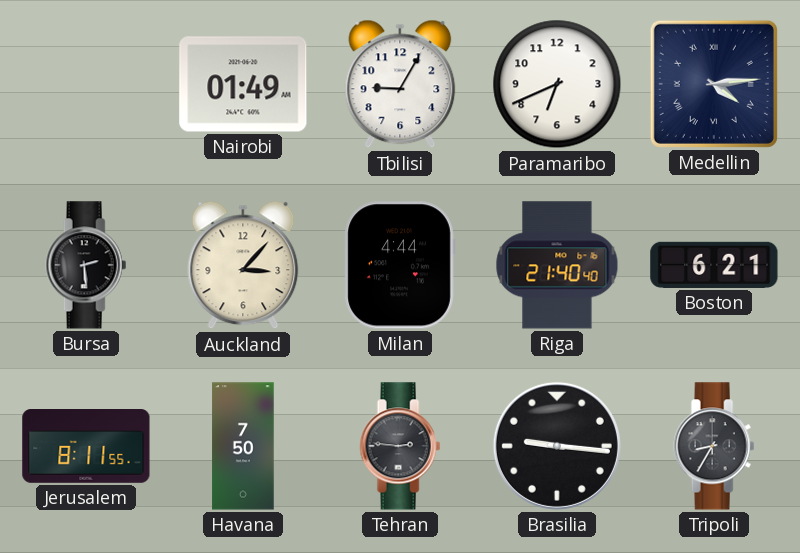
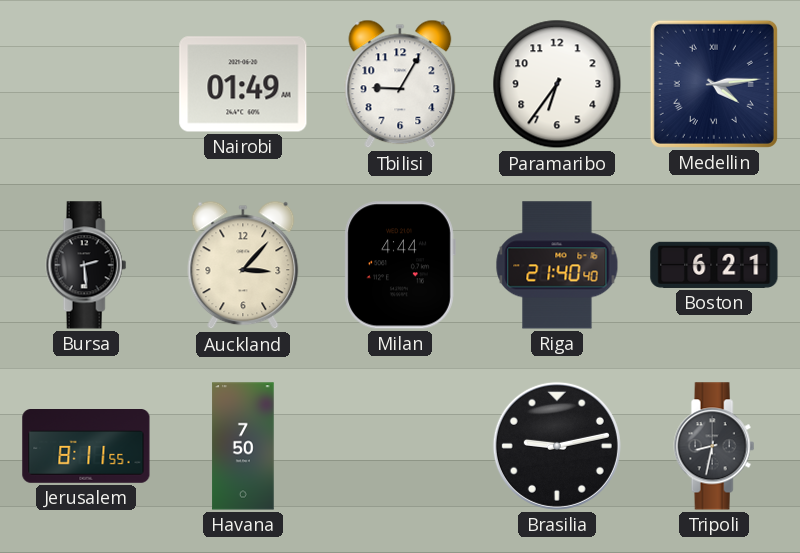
Paramaribo: 6:41 -> 6:36
Tehran: 2:46 -> none
Brasilia: 9:16 -> 9:13
Tripoli: 8:35 -> 8:32
